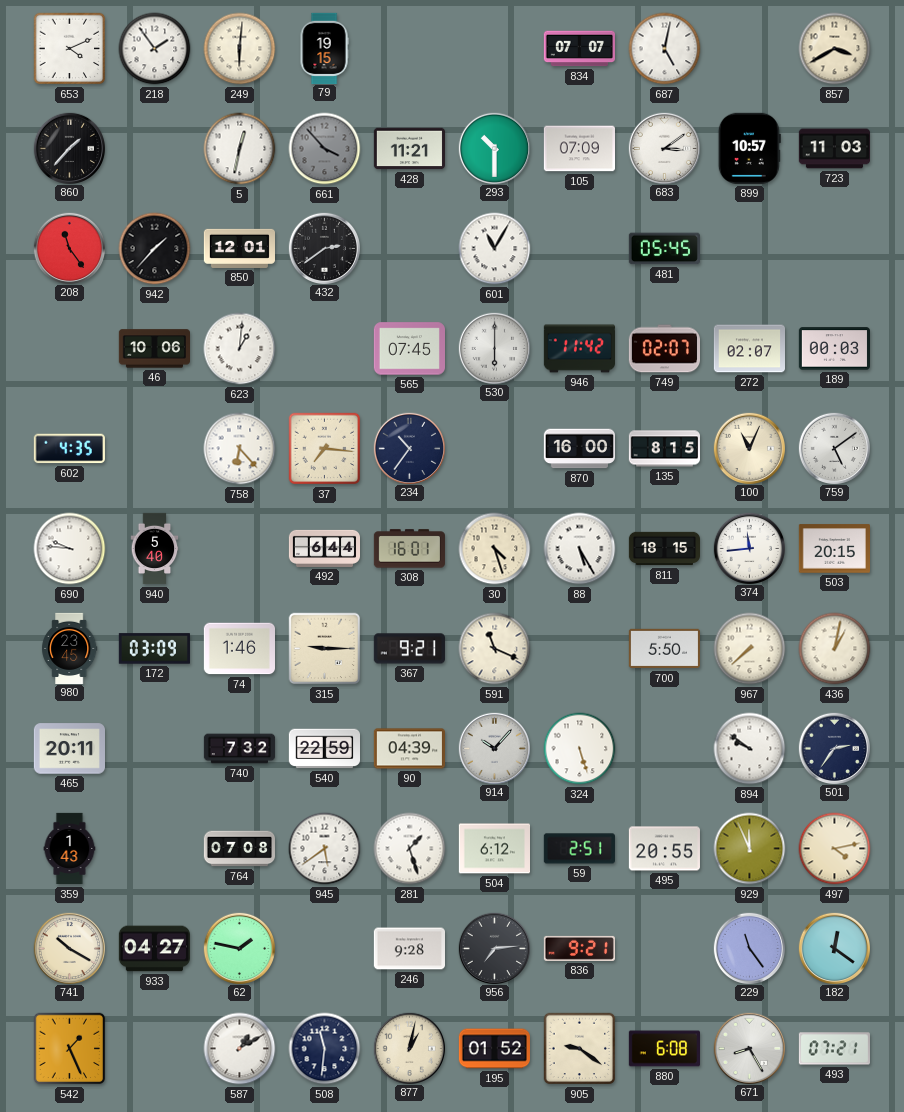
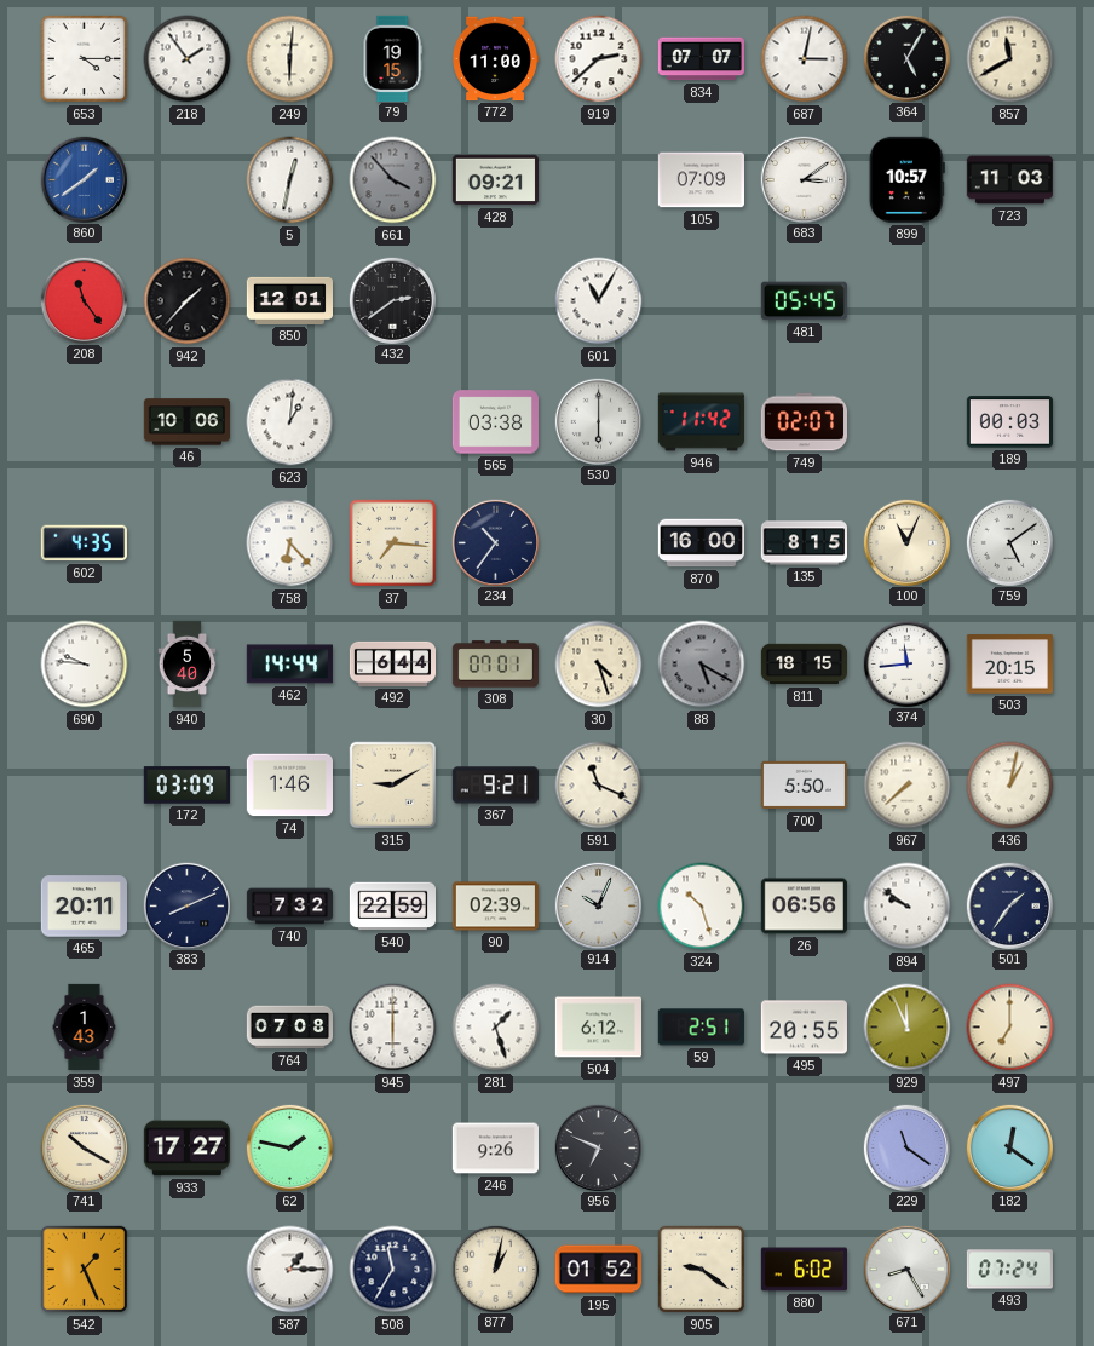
653: 4:11 -> 4:15
772: none -> 11:00
919: none -> 2:38
687: 5:02 -> 3:02
364: none -> 5:05
857: 3:40 -> 11:40
860: 1:37 -> 1:39
860 dial: black -> blue
428: 11:21 -> 09:21
293: 10:30 -> none
565: 07:45 -> 03:38
272: 02:07 -> none
462: none -> 14:44
308: 16:01 -> 07:01
88: 5:25 -> 5:20
88 dial: white -> grey
980: 23:45 -> none
315: 9:15 -> 9:10
383: none -> 8:11
90: 04:39 -> 02:39
914: 10:07 -> 10:04
324: 5:27 -> 10:27
26: none -> 06:56
501: 2:36 -> 1:36
945: 5:39 -> 6:00
497: 4:13 -> 7:00
933: 04:27 -> 17:27
246: 9:28 -> 9:26
956: 7:14 -> 6:49
836: 9:21 -> none
229: 11:24 -> 11:21
587: 1:10 -> 1:15
508: 11:31 -> 11:35
880: 6:08 -> 6:02
493: 07:21 -> 07:24
